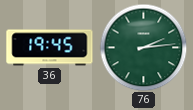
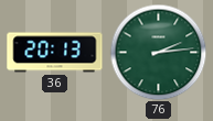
36: 19:45 -> 20:13
